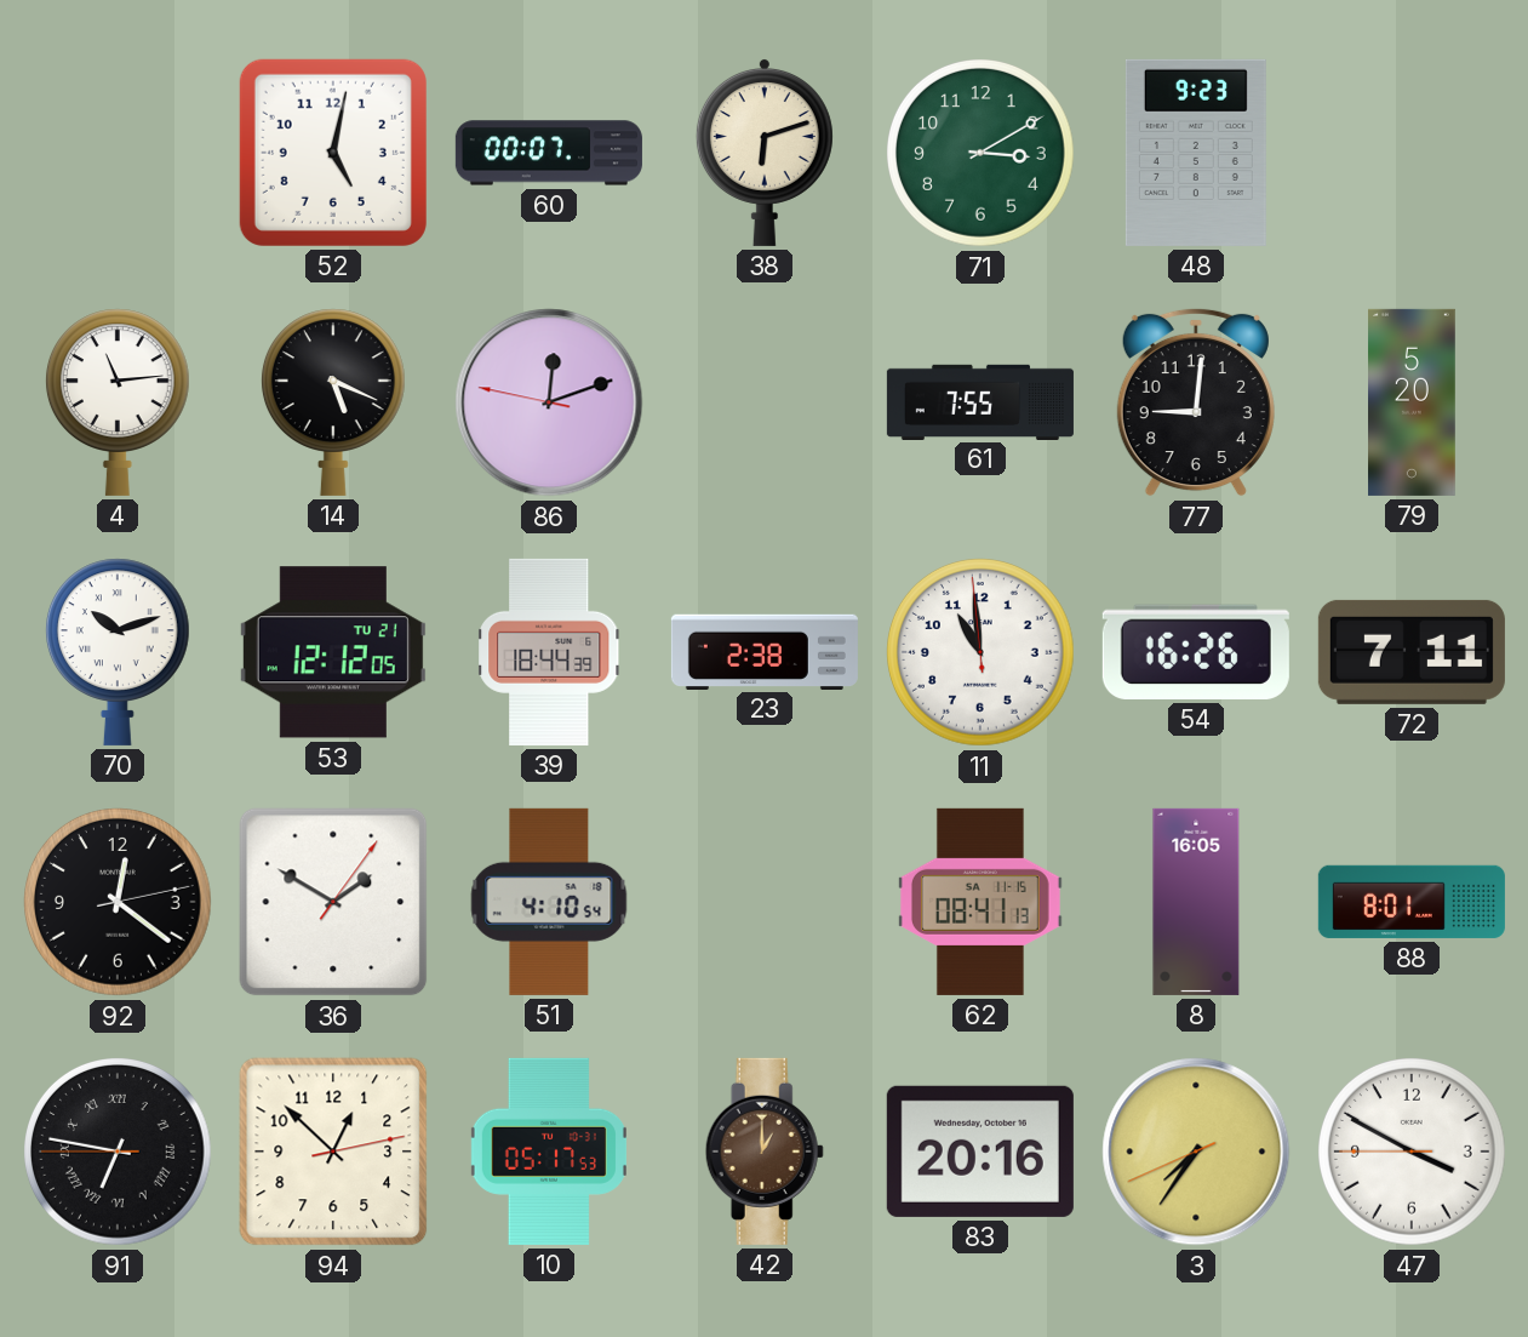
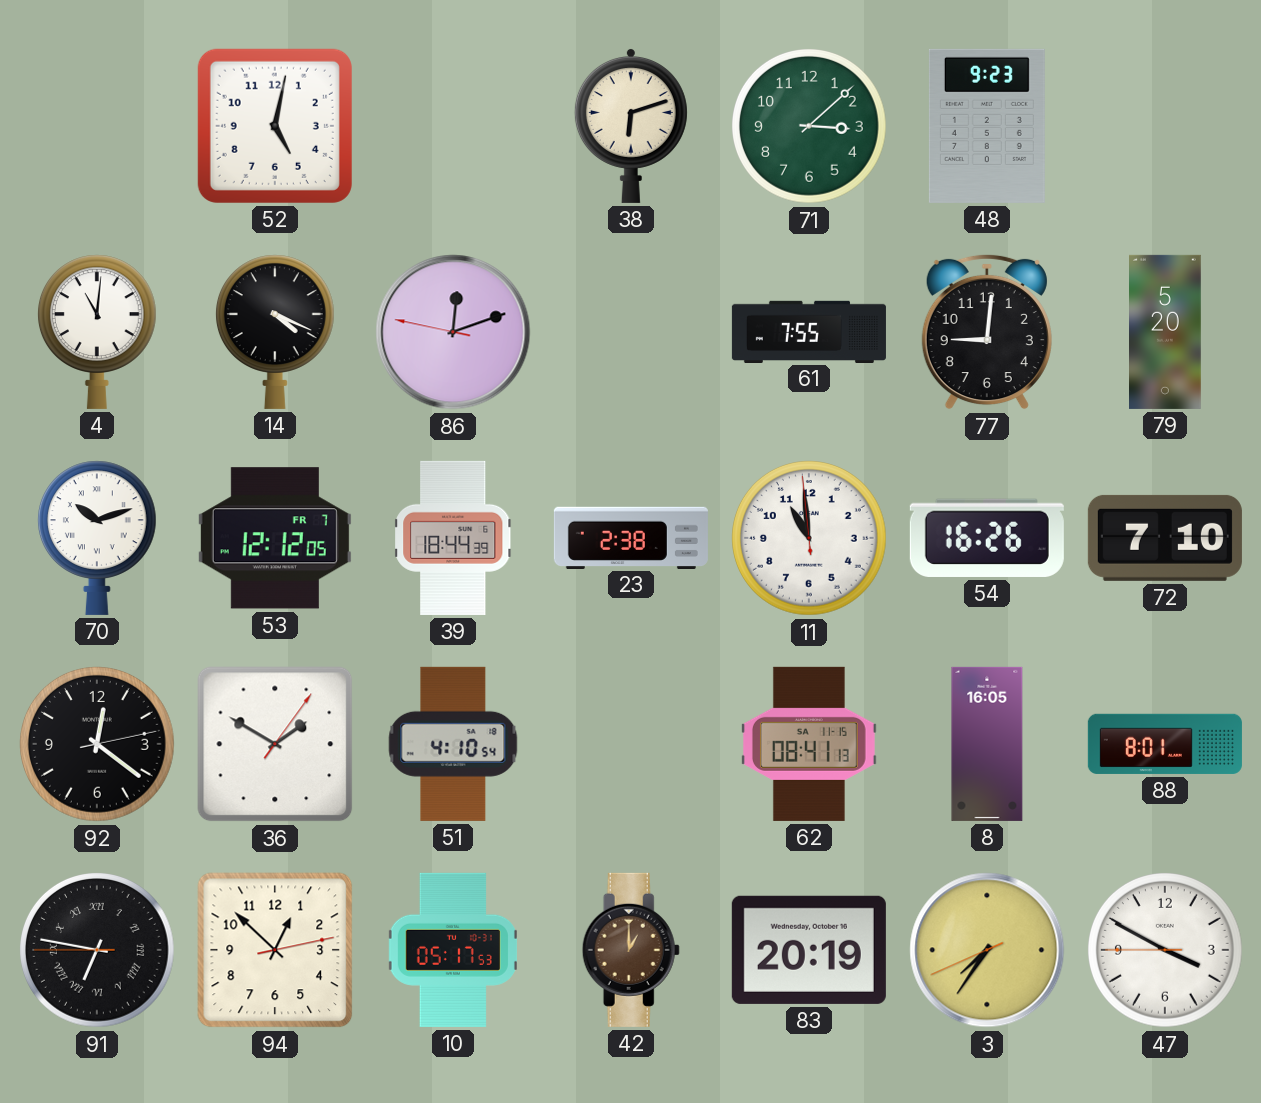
60: 00:07 -> none
71: 3:10 -> 3:08
4: 11:14 -> 11:01
14: 5:19 -> 4:19
53 date: TU 21 -> FR 7
72: 7:11 -> 7:10
83: 20:16 -> 20:19
